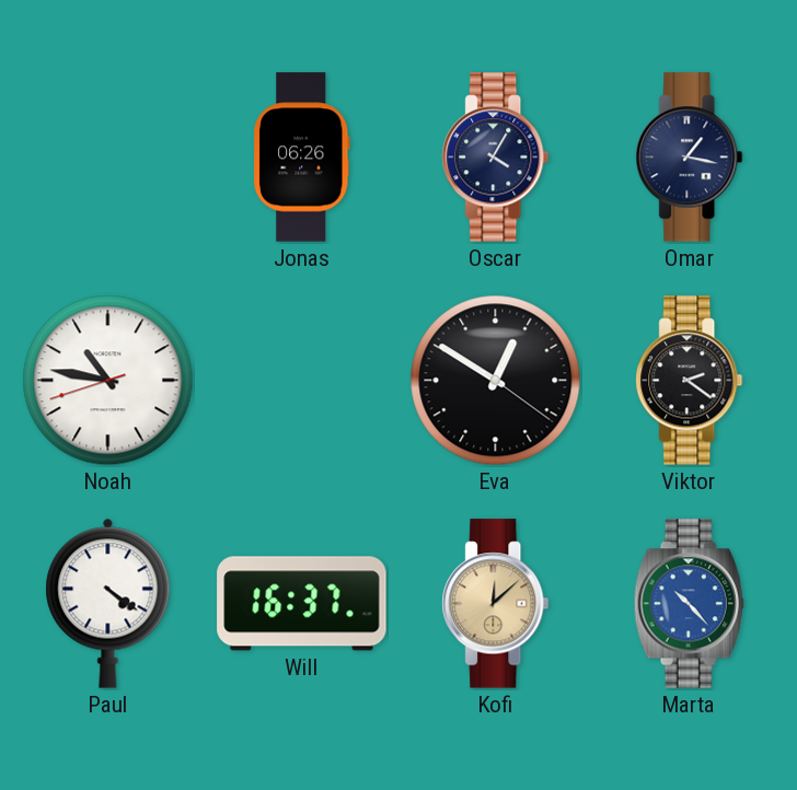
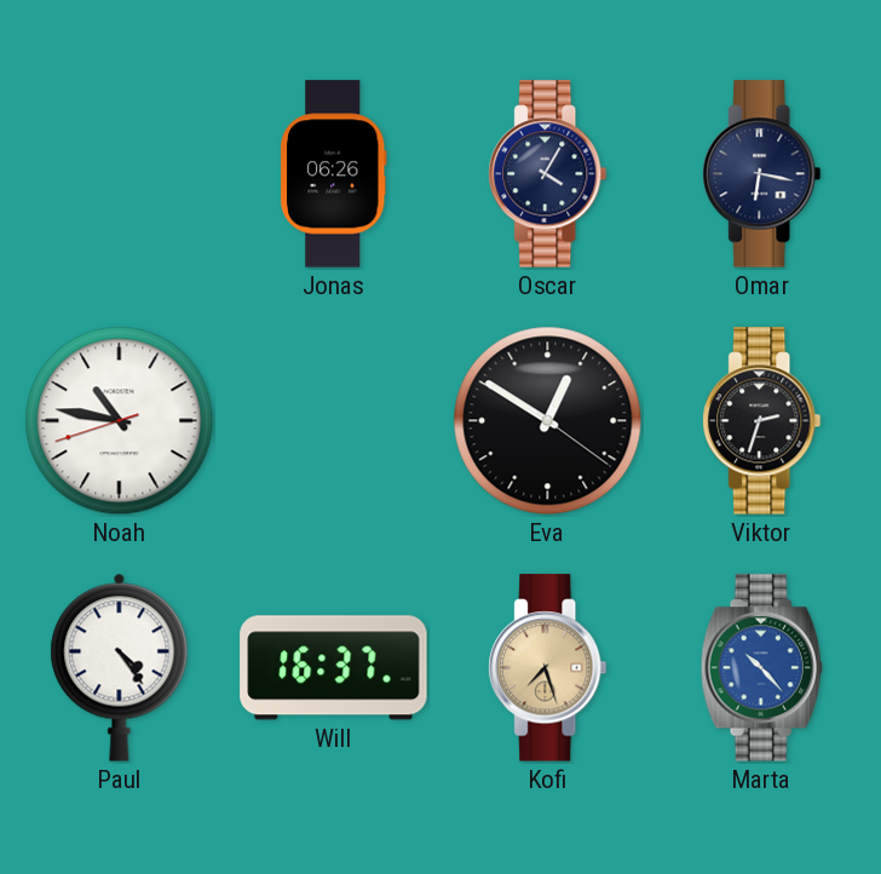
Omar: 1:17 -> 6:17
Viktor: 2:21 -> 2:33
Paul: 4:21 -> 4:24
Kofi: 12:08 -> 7:27
